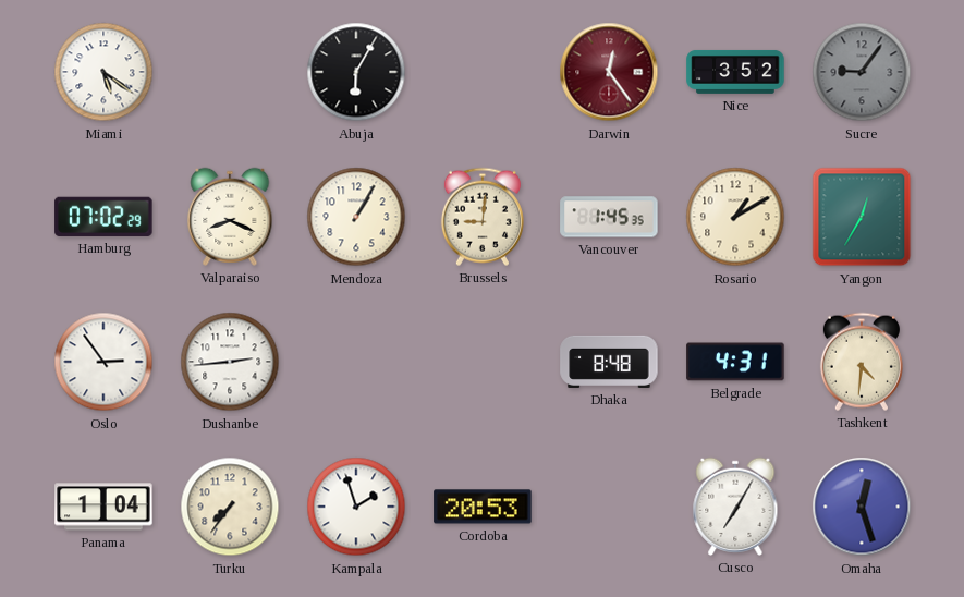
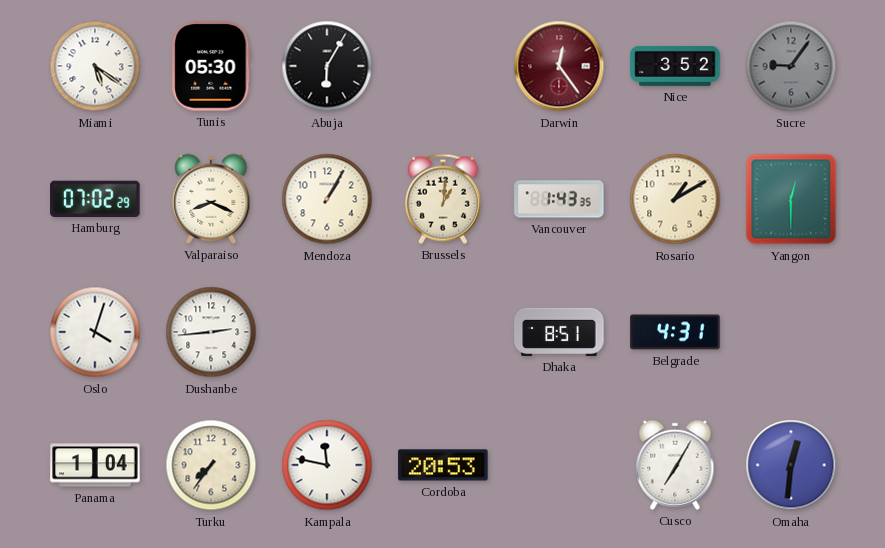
Tunis: none -> 05:30
Brussels: 9:01 -> 1:01
Vancouver: 1:45 -> 1:43
Yangon: 12:35 -> 12:30
Oslo: 2:54 -> 4:03
Dhaka: 8:48 -> 8:51
Tashkent: 4:31 -> none
Kampala: 1:57 -> 11:47
Omaha: 12:27 -> 12:31
